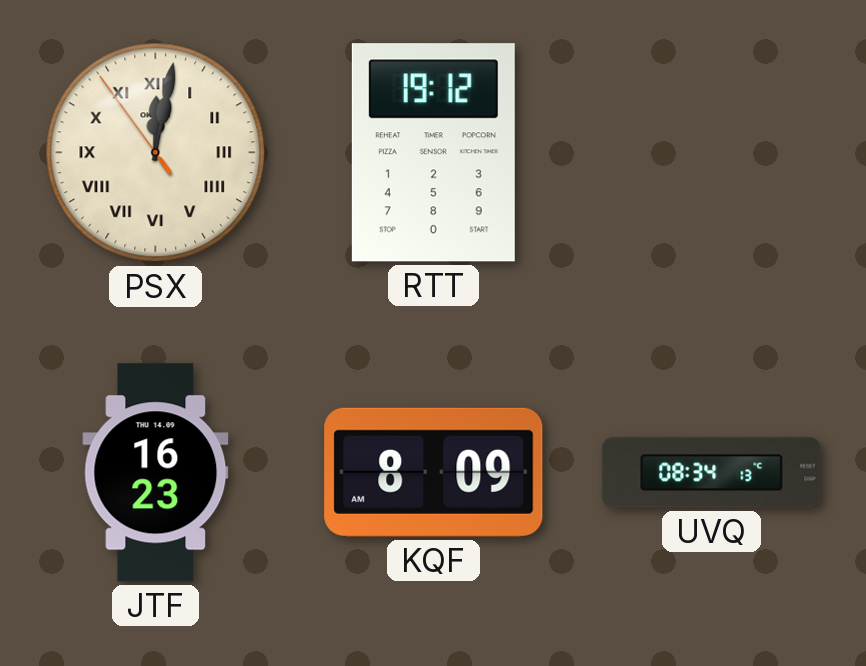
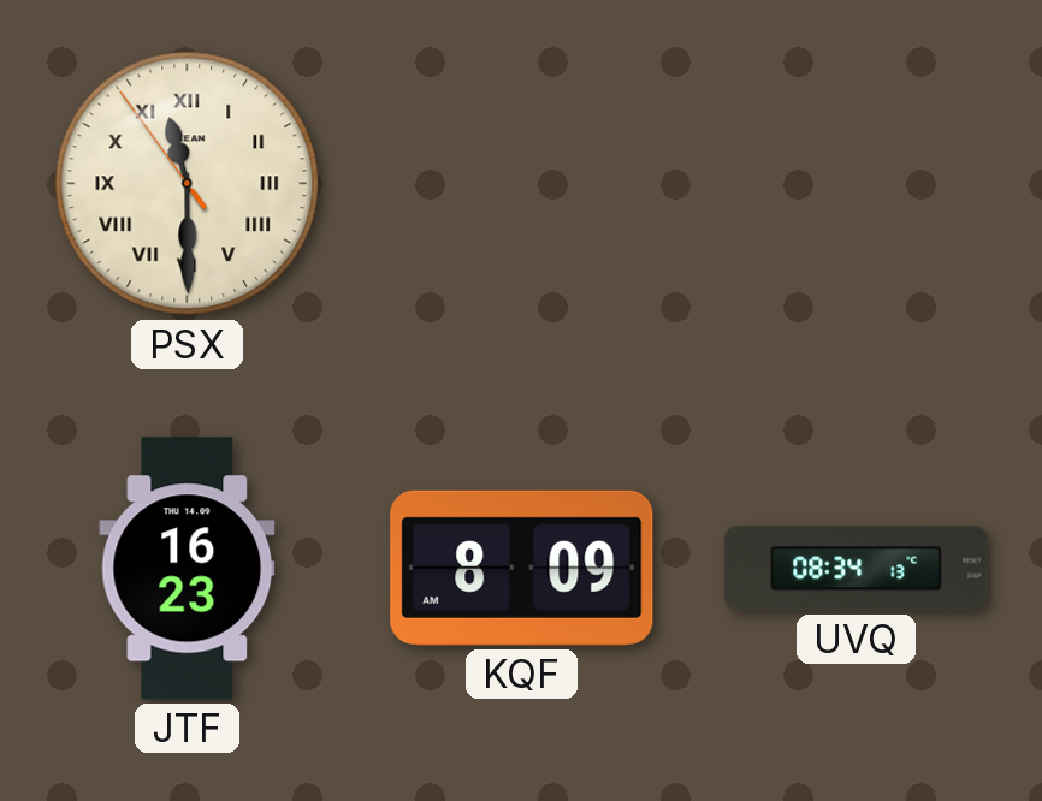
PSX: 12:01 -> 11:29
RTT: 19:12 -> none
